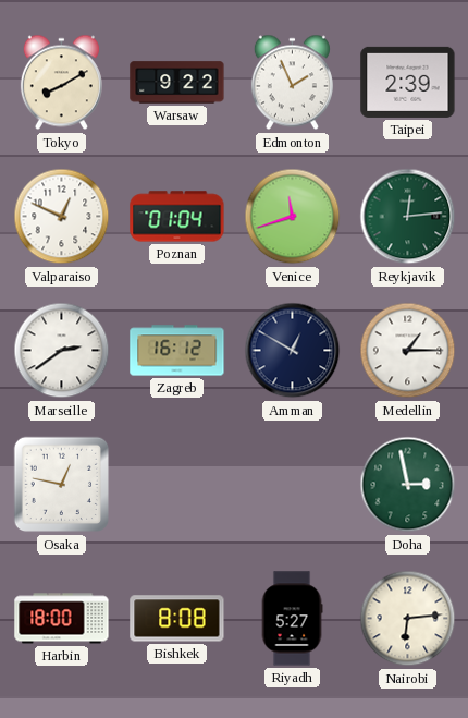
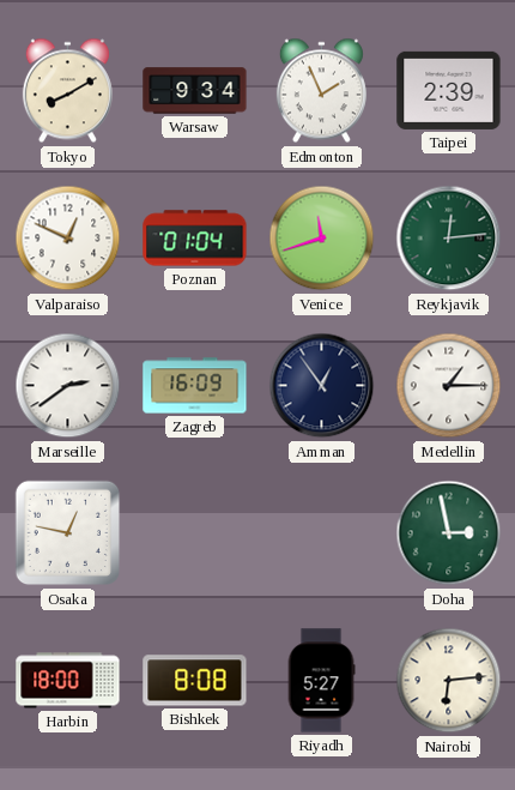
Warsaw: 9:22 -> 9:34
Zagreb: 16:12 -> 16:09
Amman: 12:50 -> 12:54
